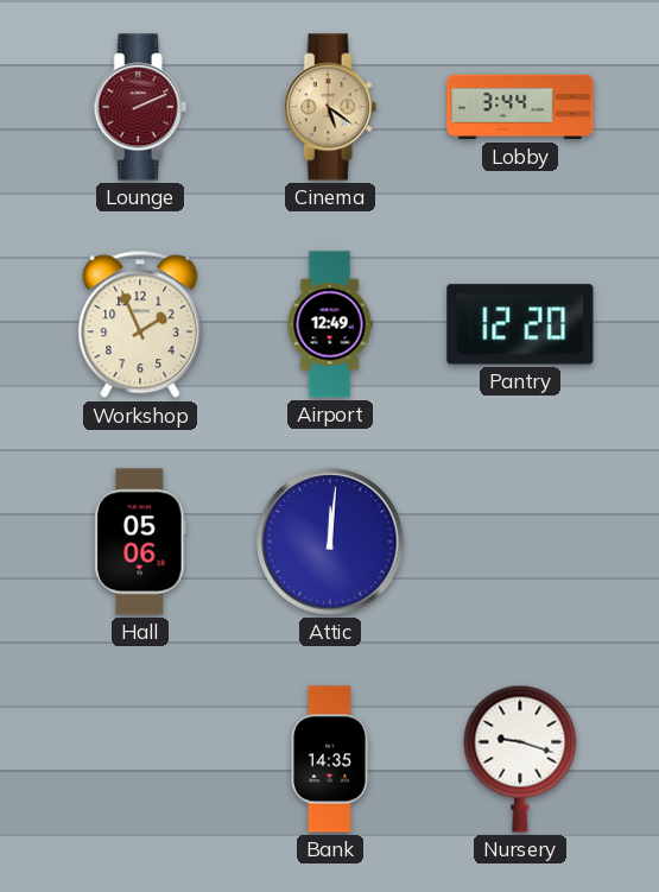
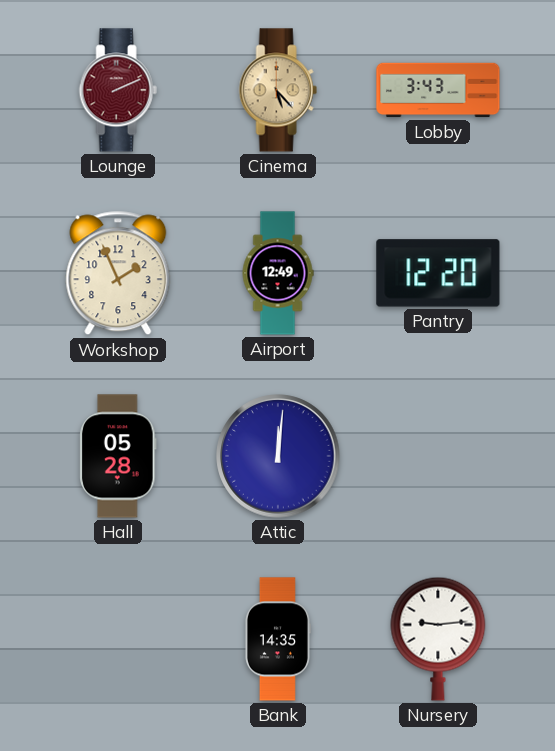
Cinema: 5:21 -> 5:23
Lobby: 3:44 -> 3:43
Hall: 05:06 -> 05:28
Nursery: 9:18 -> 9:14
